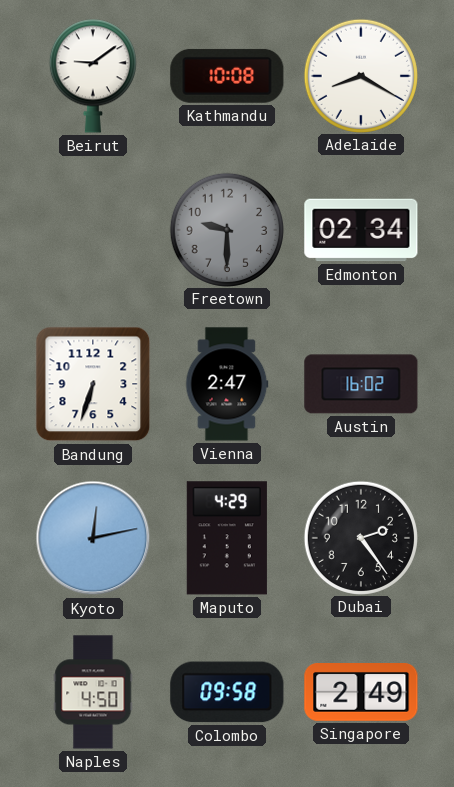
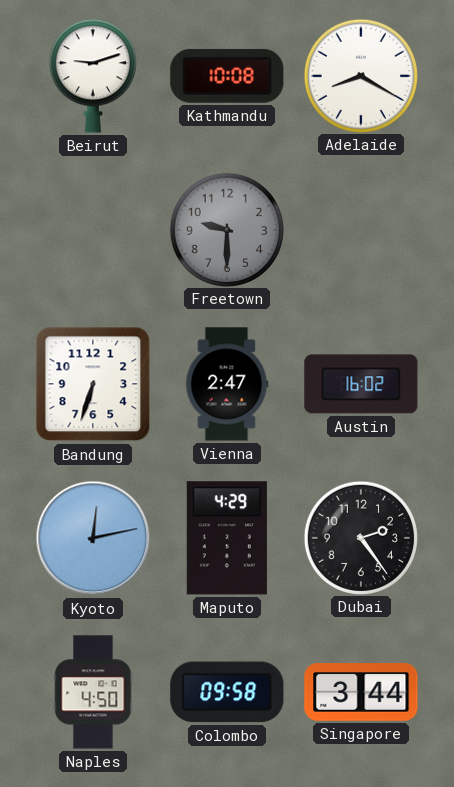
Beirut: 9:09 -> 9:12
Edmonton: 02:34 -> none
Singapore: 2:49 -> 3:44
